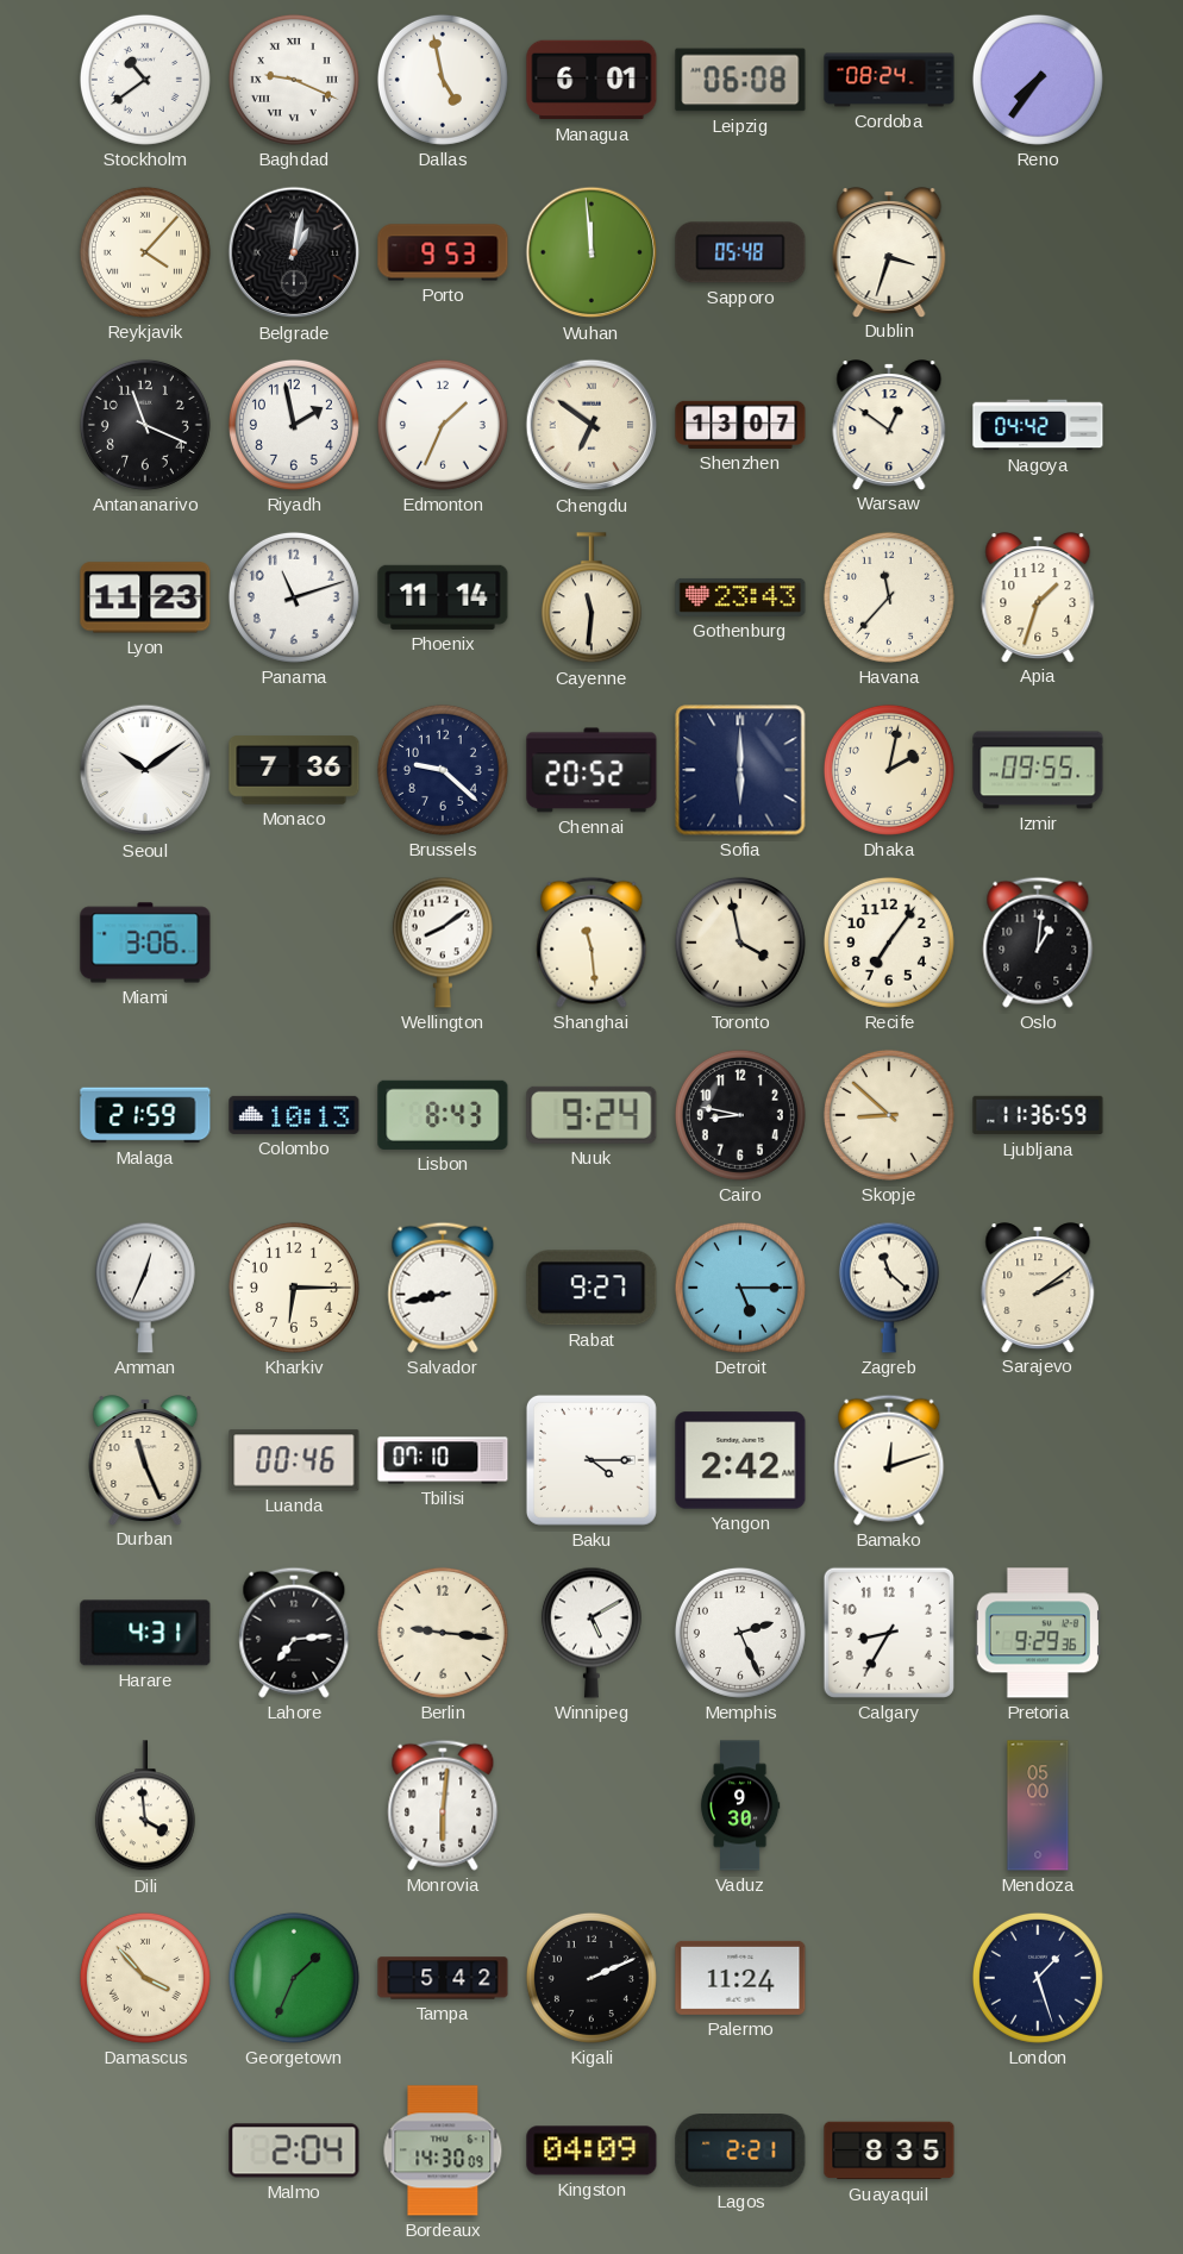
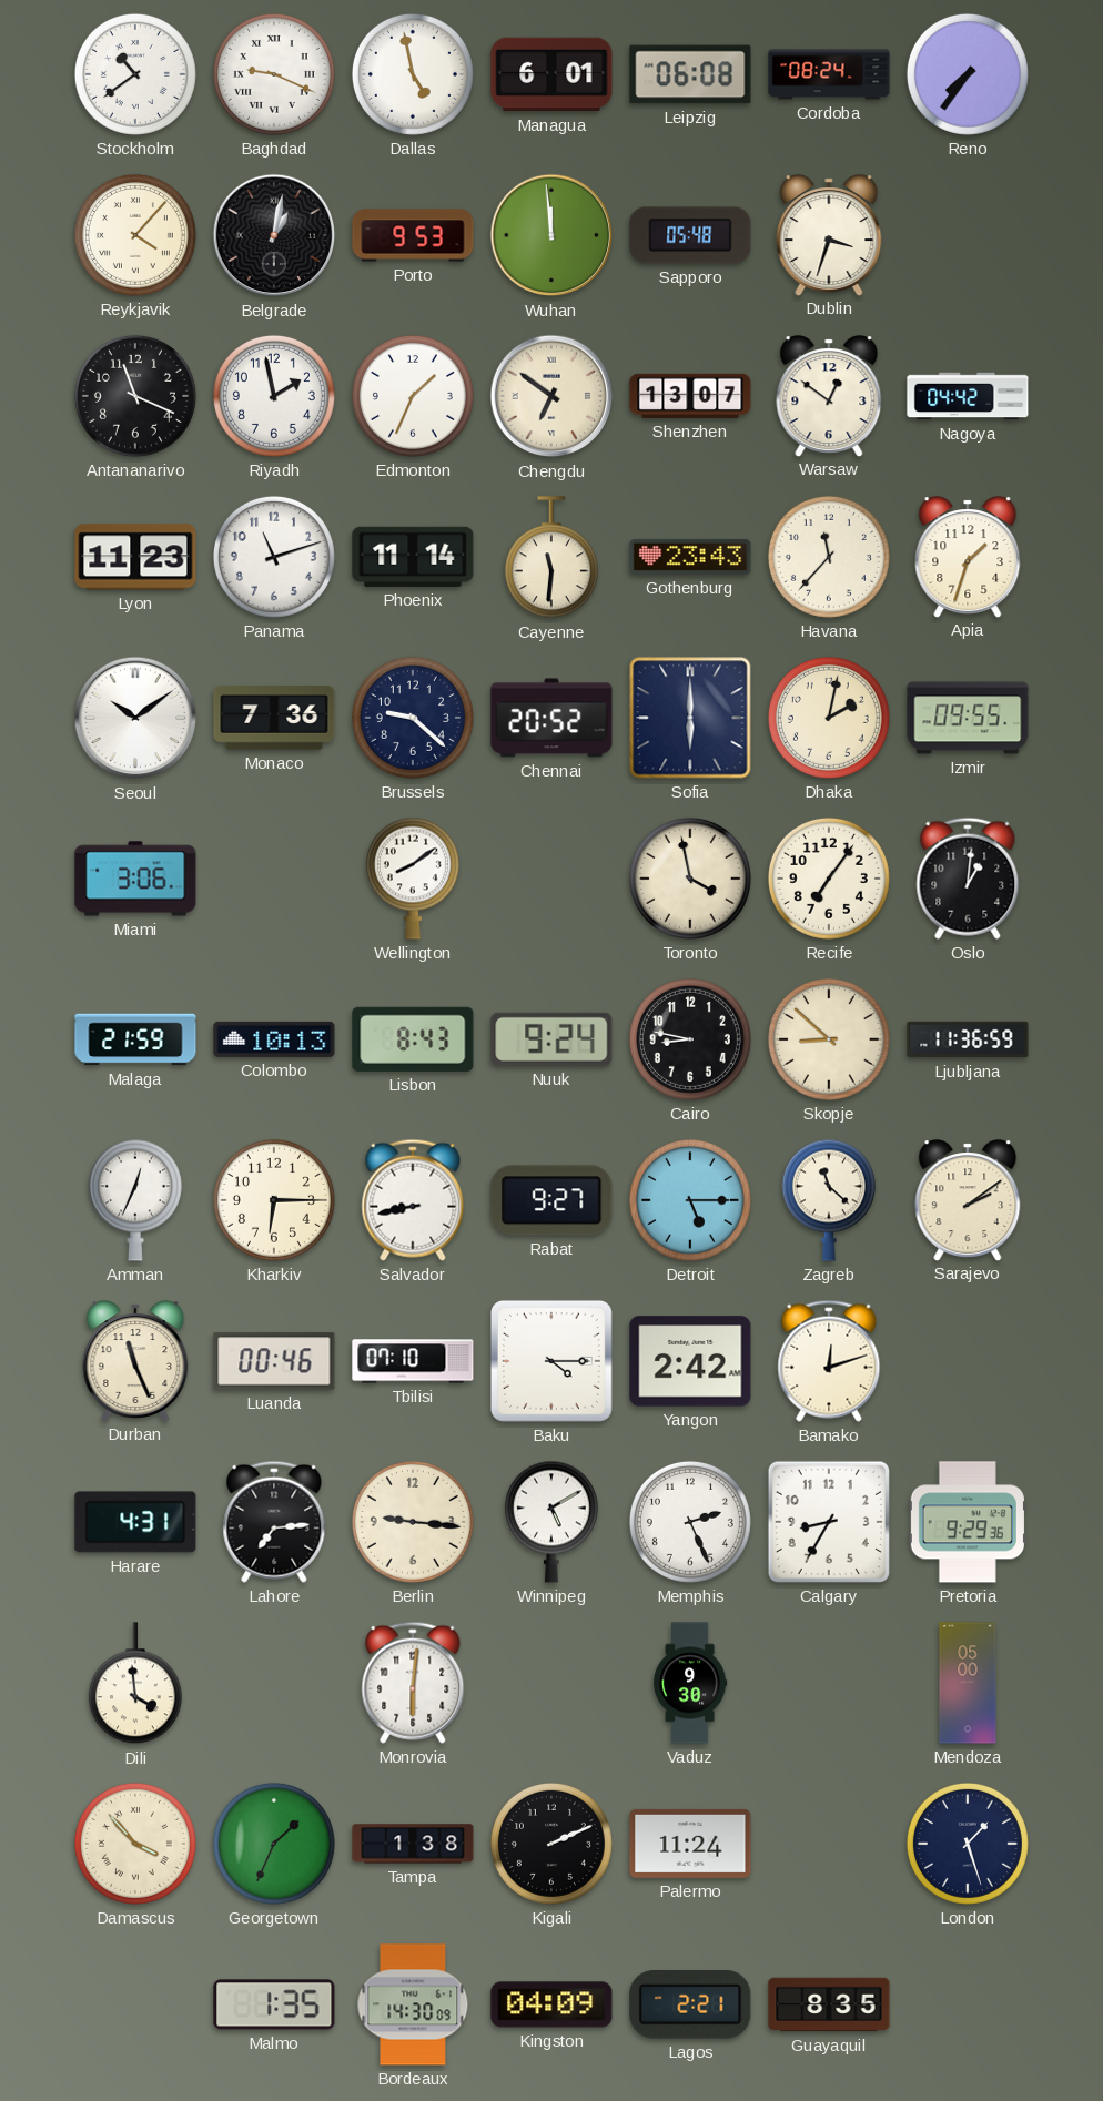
Shanghai: 11:29 -> none
Tampa: 5:42 -> 1:38
Malmo: 2:04 -> 1:35
